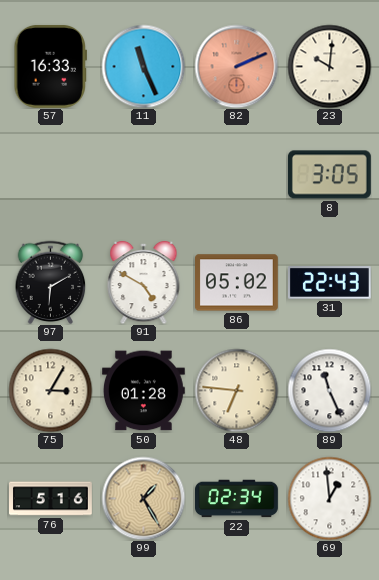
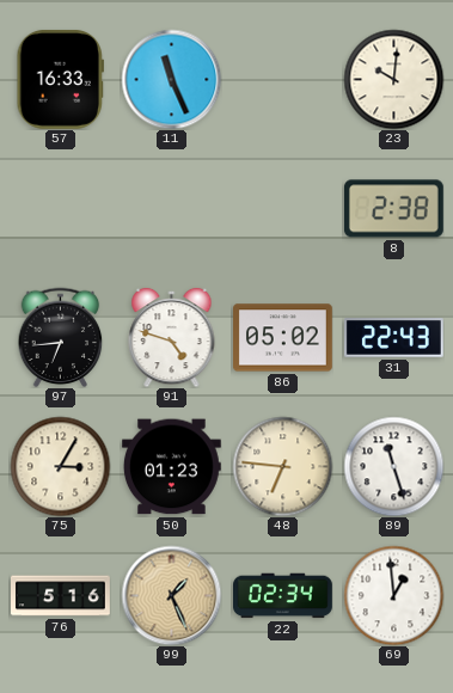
82: 2:11 -> none
8: 3:05 -> 2:38
97: 6:10 -> 6:44
91: 4:50 -> 4:48
50: 01:28 -> 01:23
89: 11:26 -> 11:27
99: 1:25 -> 1:26
